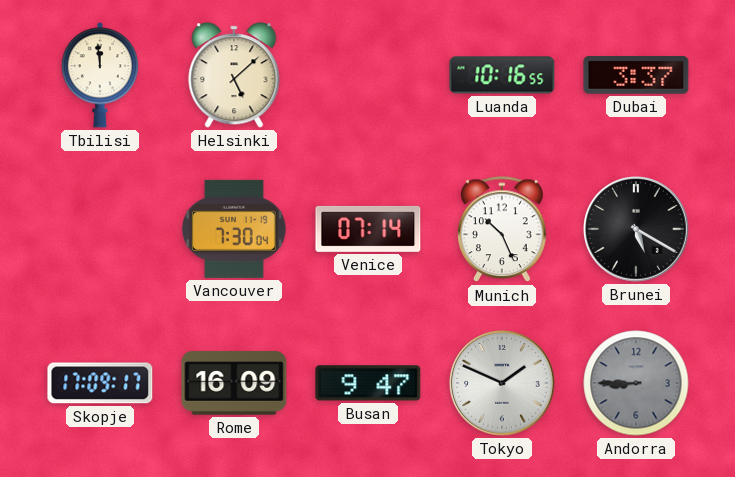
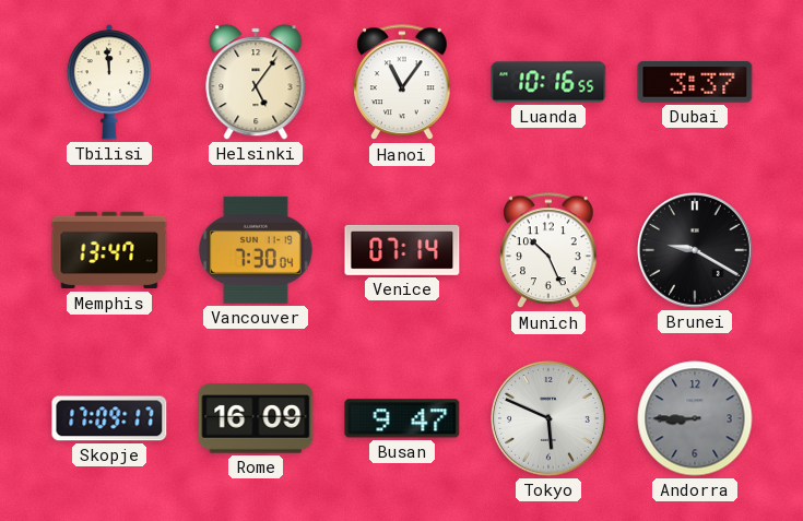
Helsinki: 5:08 -> 5:06
Hanoi: none -> 11:06
Memphis: none -> 13:47
Brunei: 5:20 -> 9:20
Tokyo: 1:49 -> 5:49
